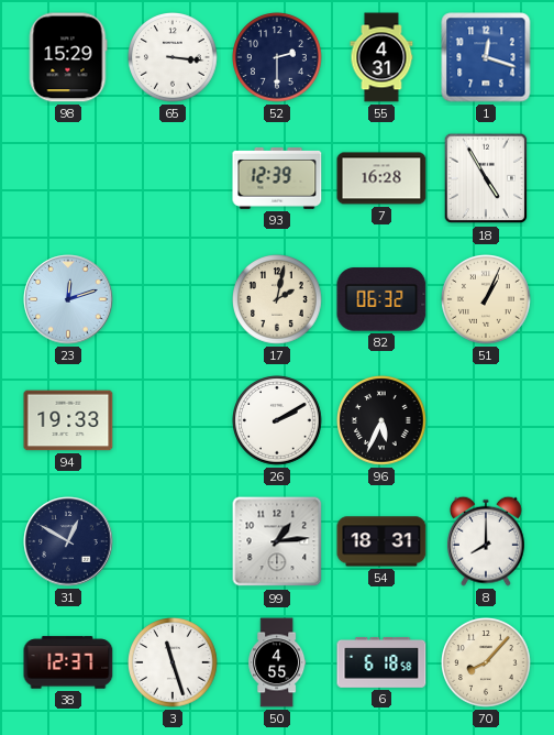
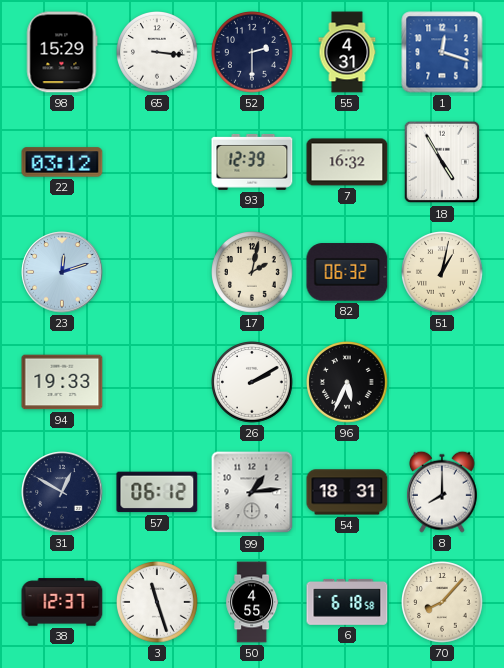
22: none -> 03:12
7: 16:28 -> 16:32
51: 1:04 -> 1:02
57: none -> 06:12
